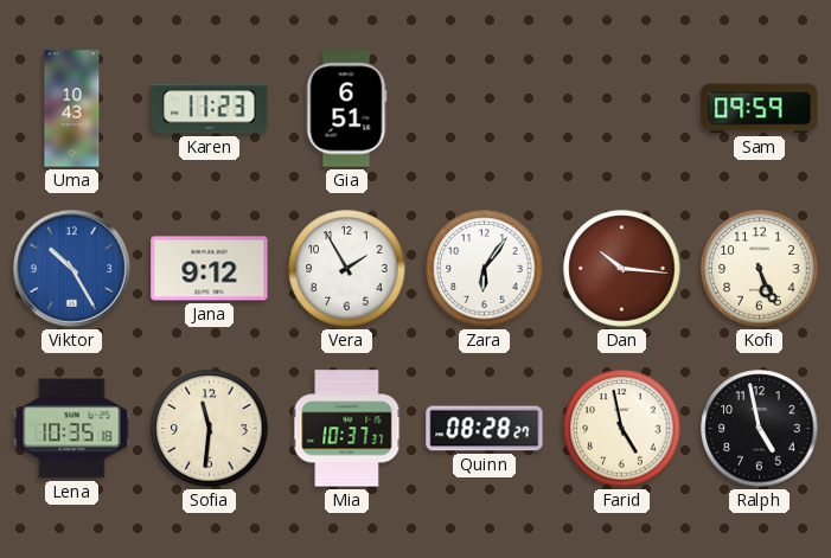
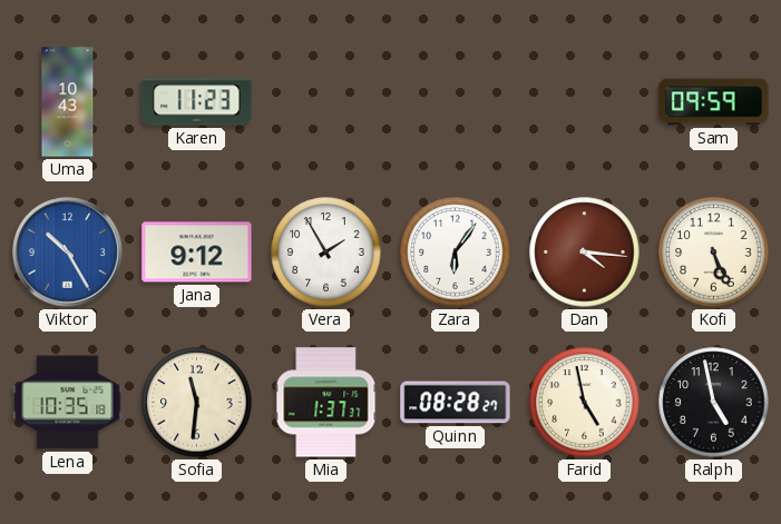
Gia: 6:51 -> none
Dan: 10:16 -> 4:16
Mia: 10:37 -> 1:37
